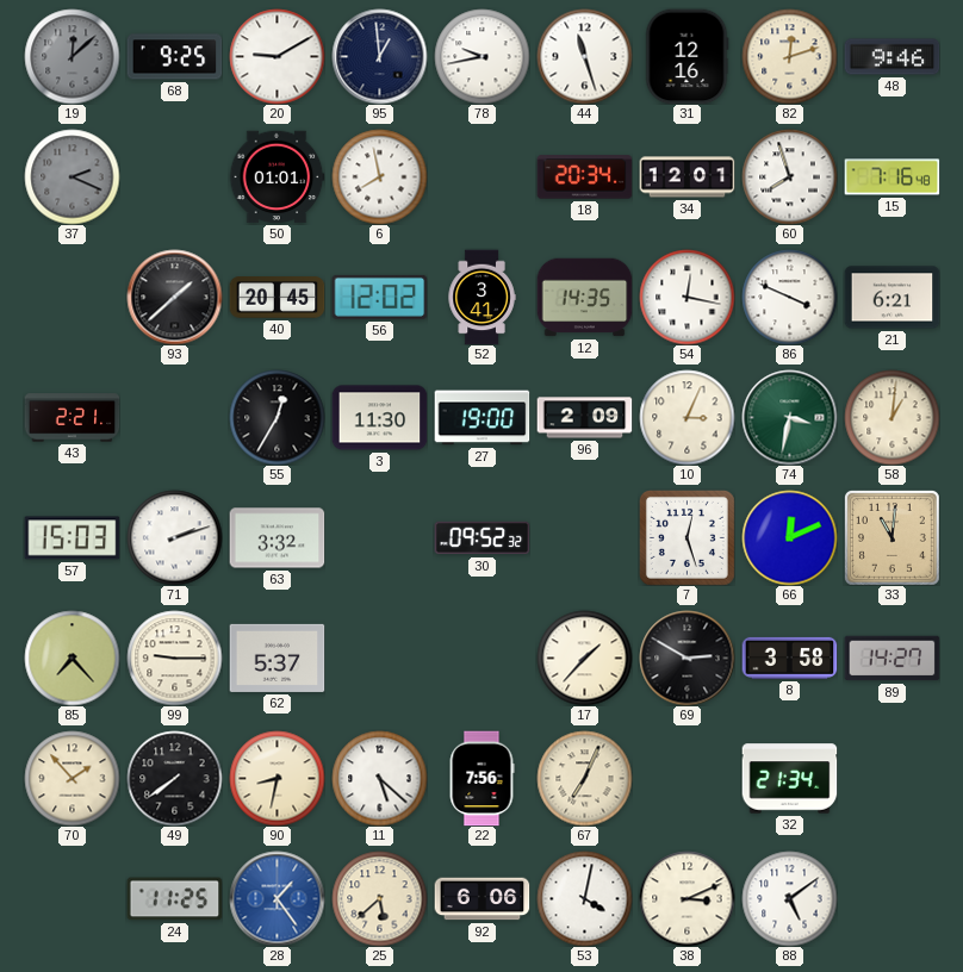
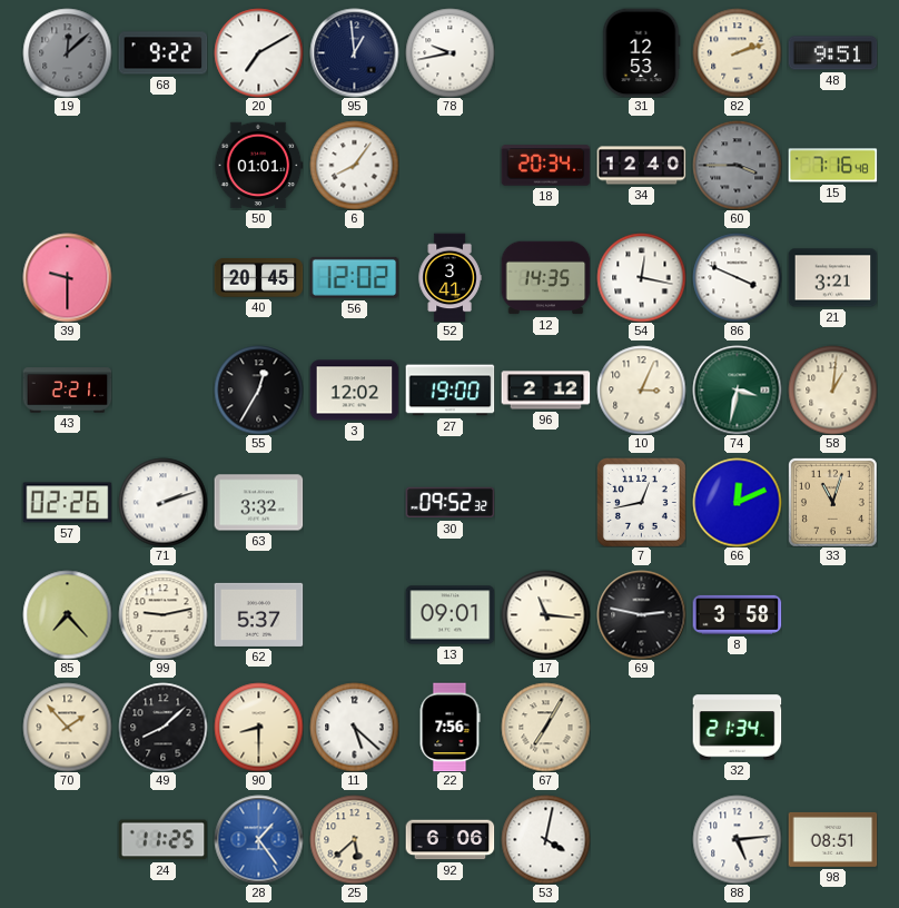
68: 9:25 -> 9:22
20: 9:10 -> 7:10
44: 11:27 -> none
31: 12:16 -> 12:53
82: 12:12 -> 2:12
48: 9:46 -> 9:51
37: 2:19 -> none
6: 7:58 -> 8:06
34: 12:01 -> 12:40
60: 7:57 -> 3:45
60 dial: white -> grey
39: none -> 9:30
93: 1:38 -> none
21: 6:21 -> 3:21
3: 11:30 -> 12:02
96: 2:09 -> 2:12
57: 15:03 -> 02:26
7: 12:27 -> 12:43
33: 11:01 -> 11:03
99: 9:15 -> 9:13
13: none -> 09:01
17: 1:37 -> 11:16
69: 2:50 -> 2:47
89: 14:27 -> none
49: 7:39 -> 8:08
90: 8:32 -> 8:30
67: 7:04 -> 7:05
38: 3:11 -> none
88: 5:09 -> 5:14
98: none -> 08:51
